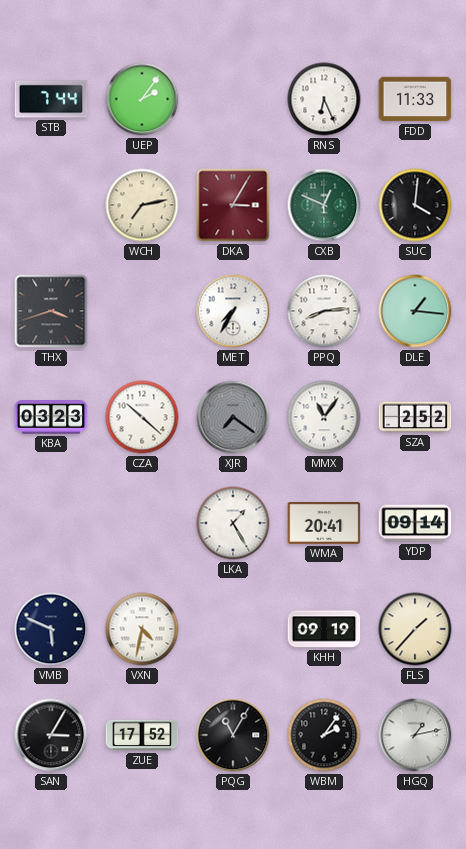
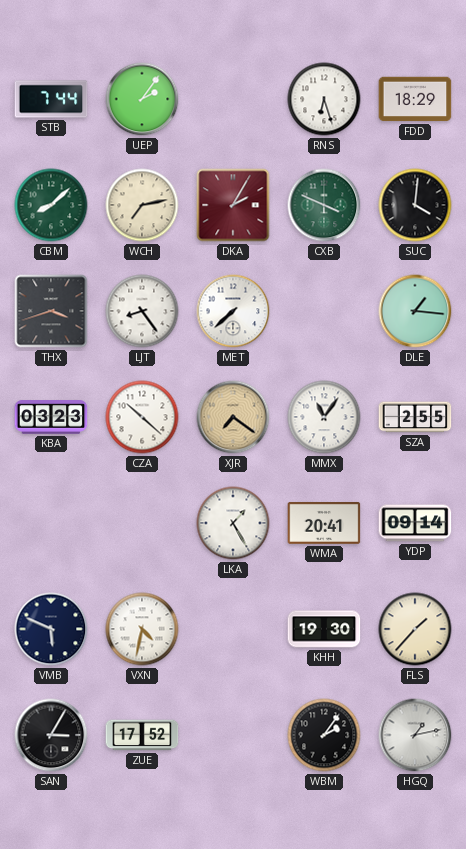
RNS: 6:26 -> 6:27
FDD: 11:33 -> 18:29
CBM: none -> 8:08
DKA: 3:05 -> 2:05
CXB: 12:49 -> 3:49
LJT: none -> 8:24
MET: 7:35 -> 7:38
PPQ: 8:14 -> none
XJR dial: grey -> champagne
SZA: 2:52 -> 2:55
KHH: 09:19 -> 19:30
PQG: 11:05 -> none
